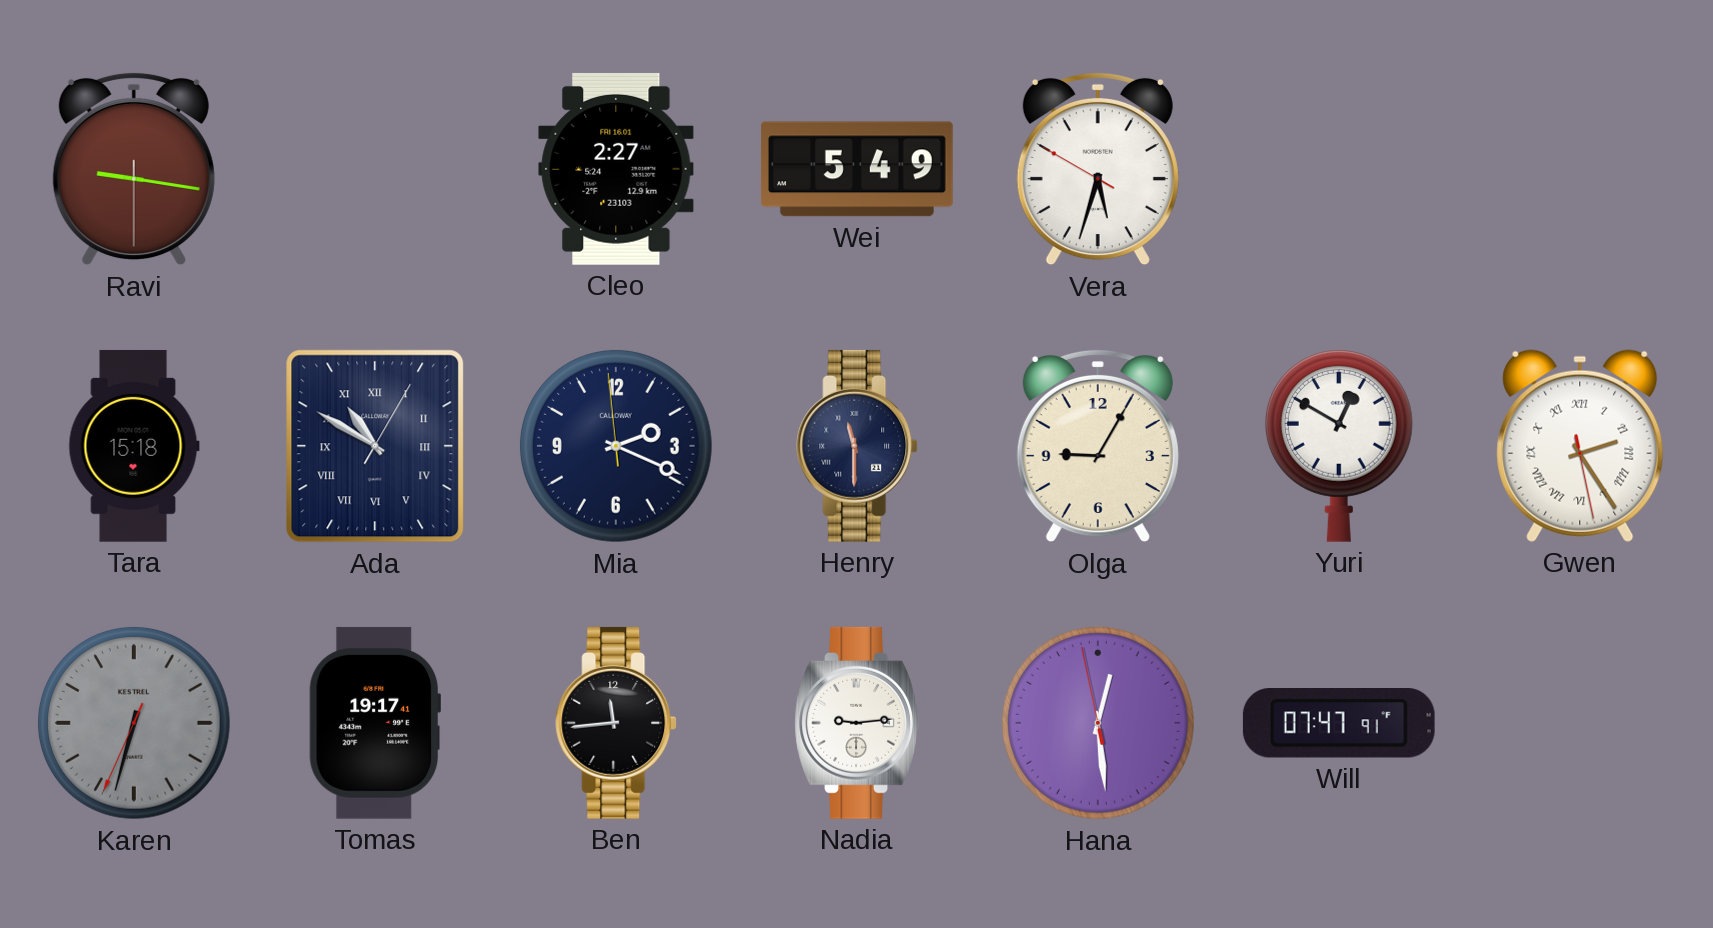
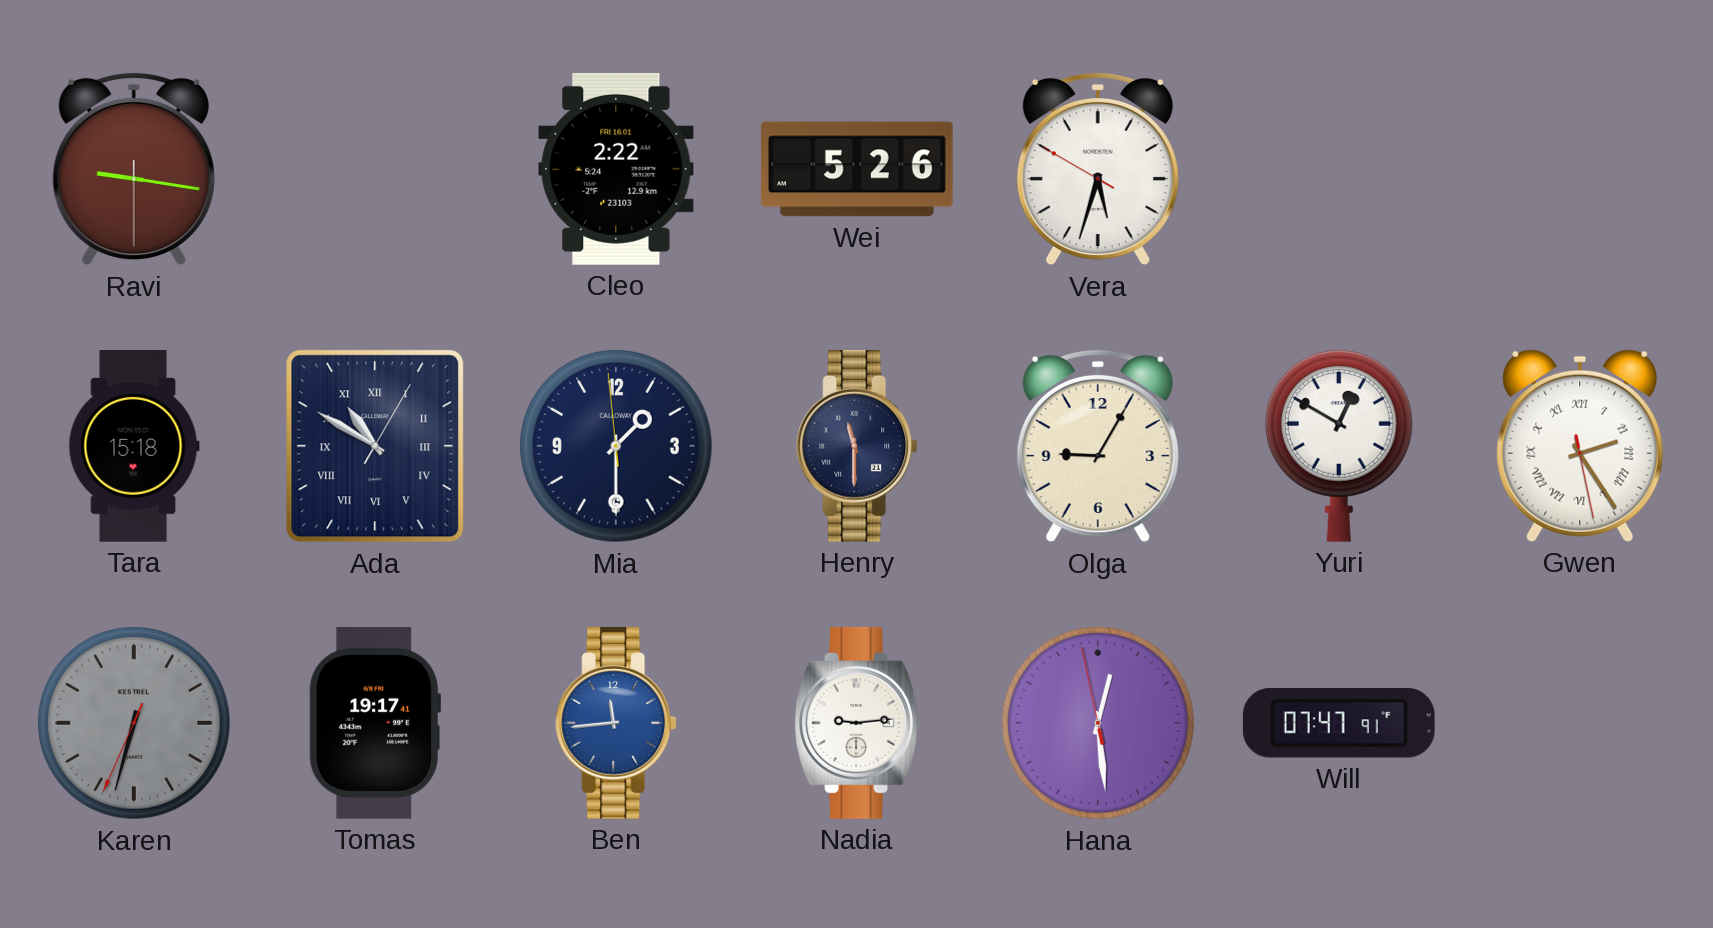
Cleo: 2:27 -> 2:22
Wei: 5:49 -> 5:26
Mia: 2:18 -> 1:29
Ben dial: black -> blue
